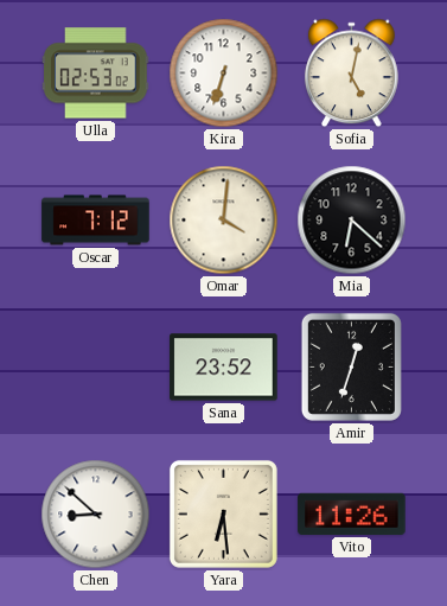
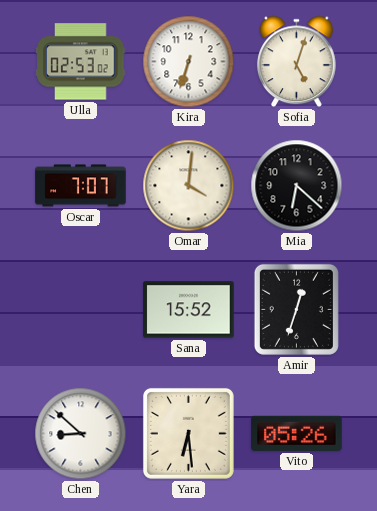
Sofia: 5:02 -> 5:03
Oscar: 7:12 -> 7:07
Sana: 23:52 -> 15:52
Vito: 11:26 -> 05:26
